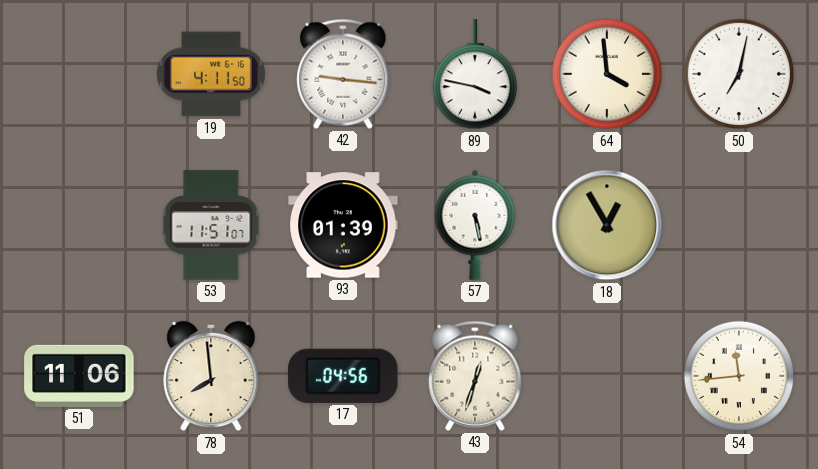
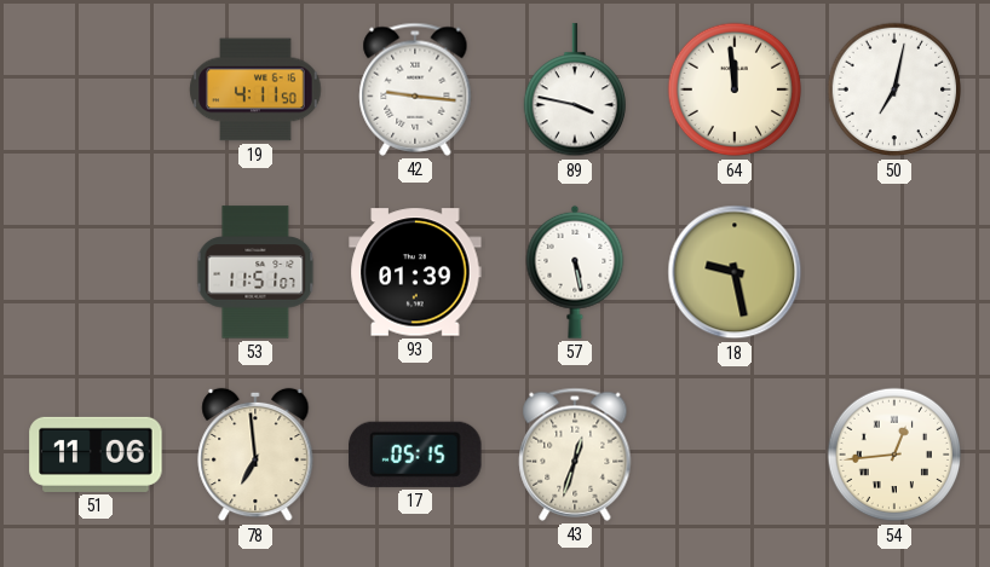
64: 3:59 -> 11:59
18: 12:55 -> 9:28
78: 7:59 -> 6:59
17: 04:56 -> 05:15
54: 11:44 -> 12:44
